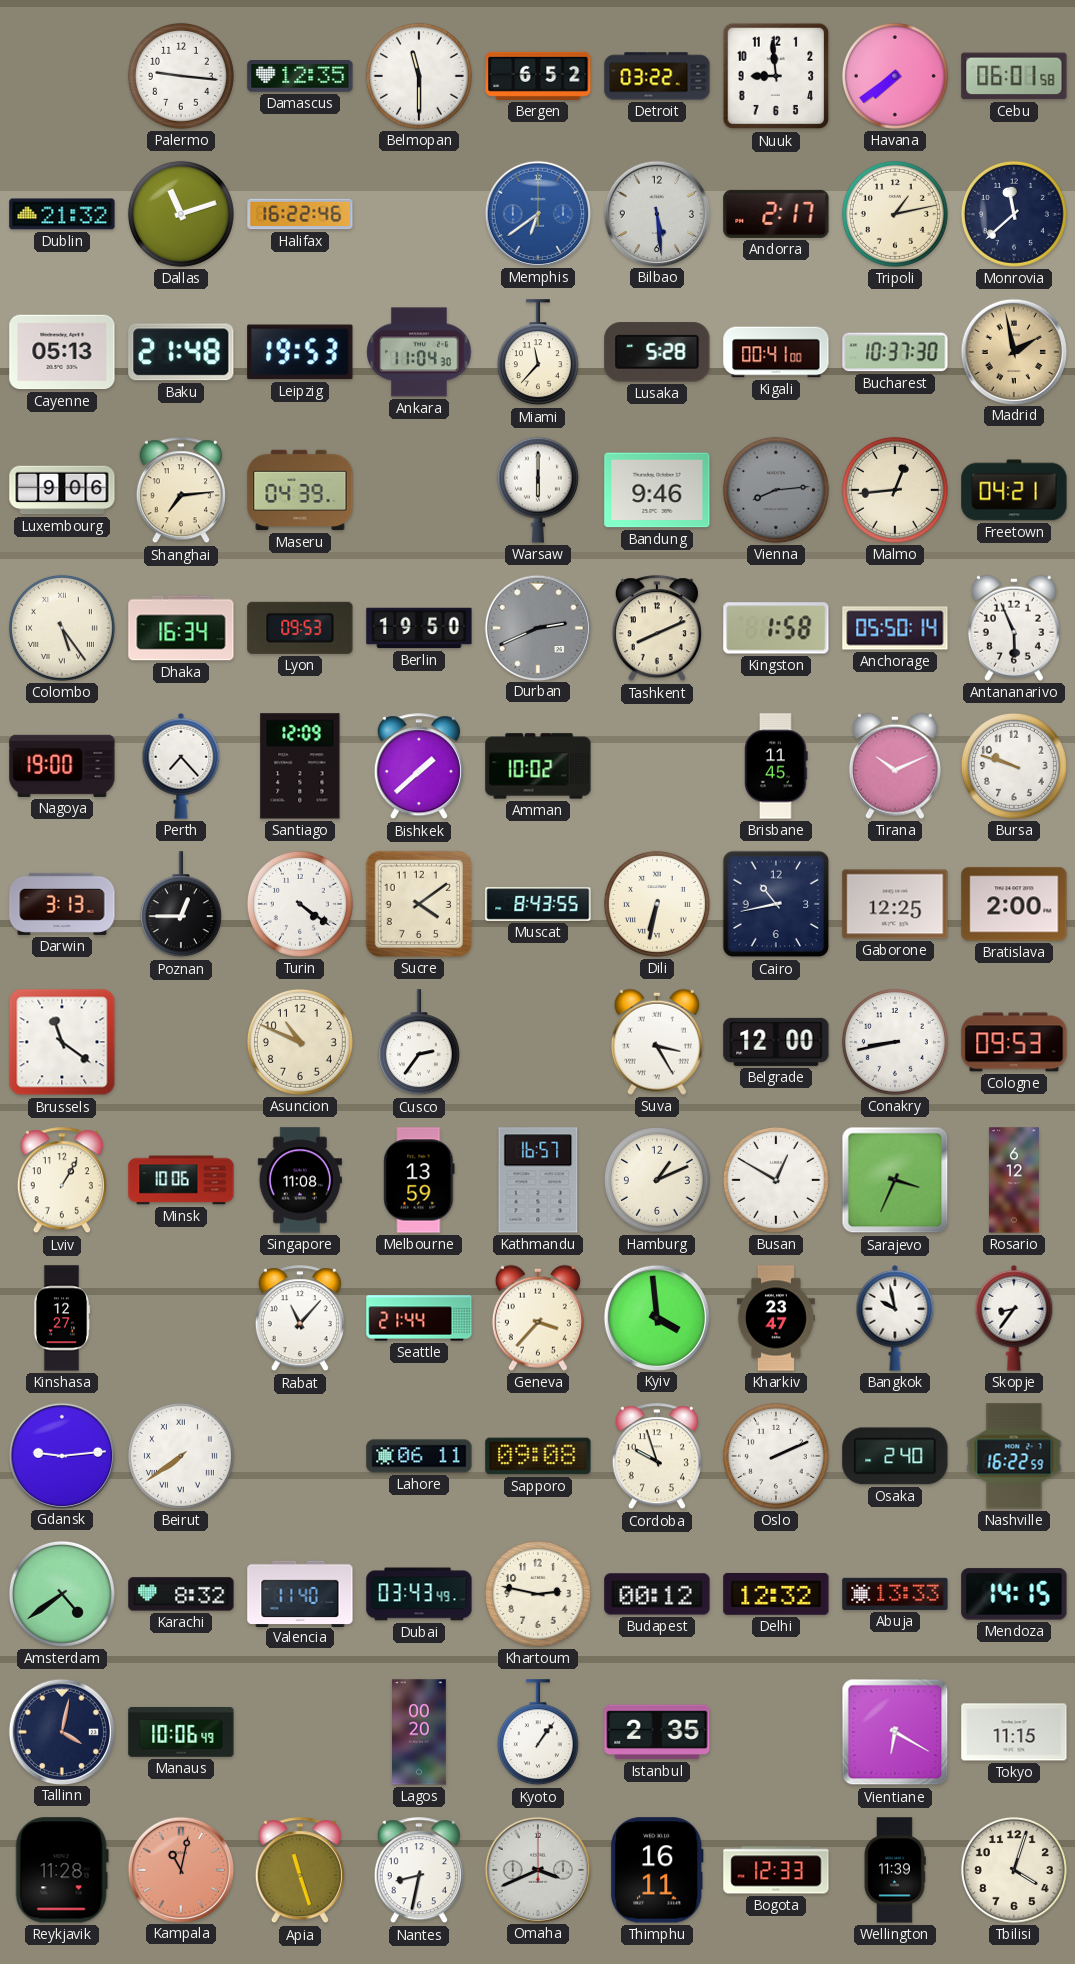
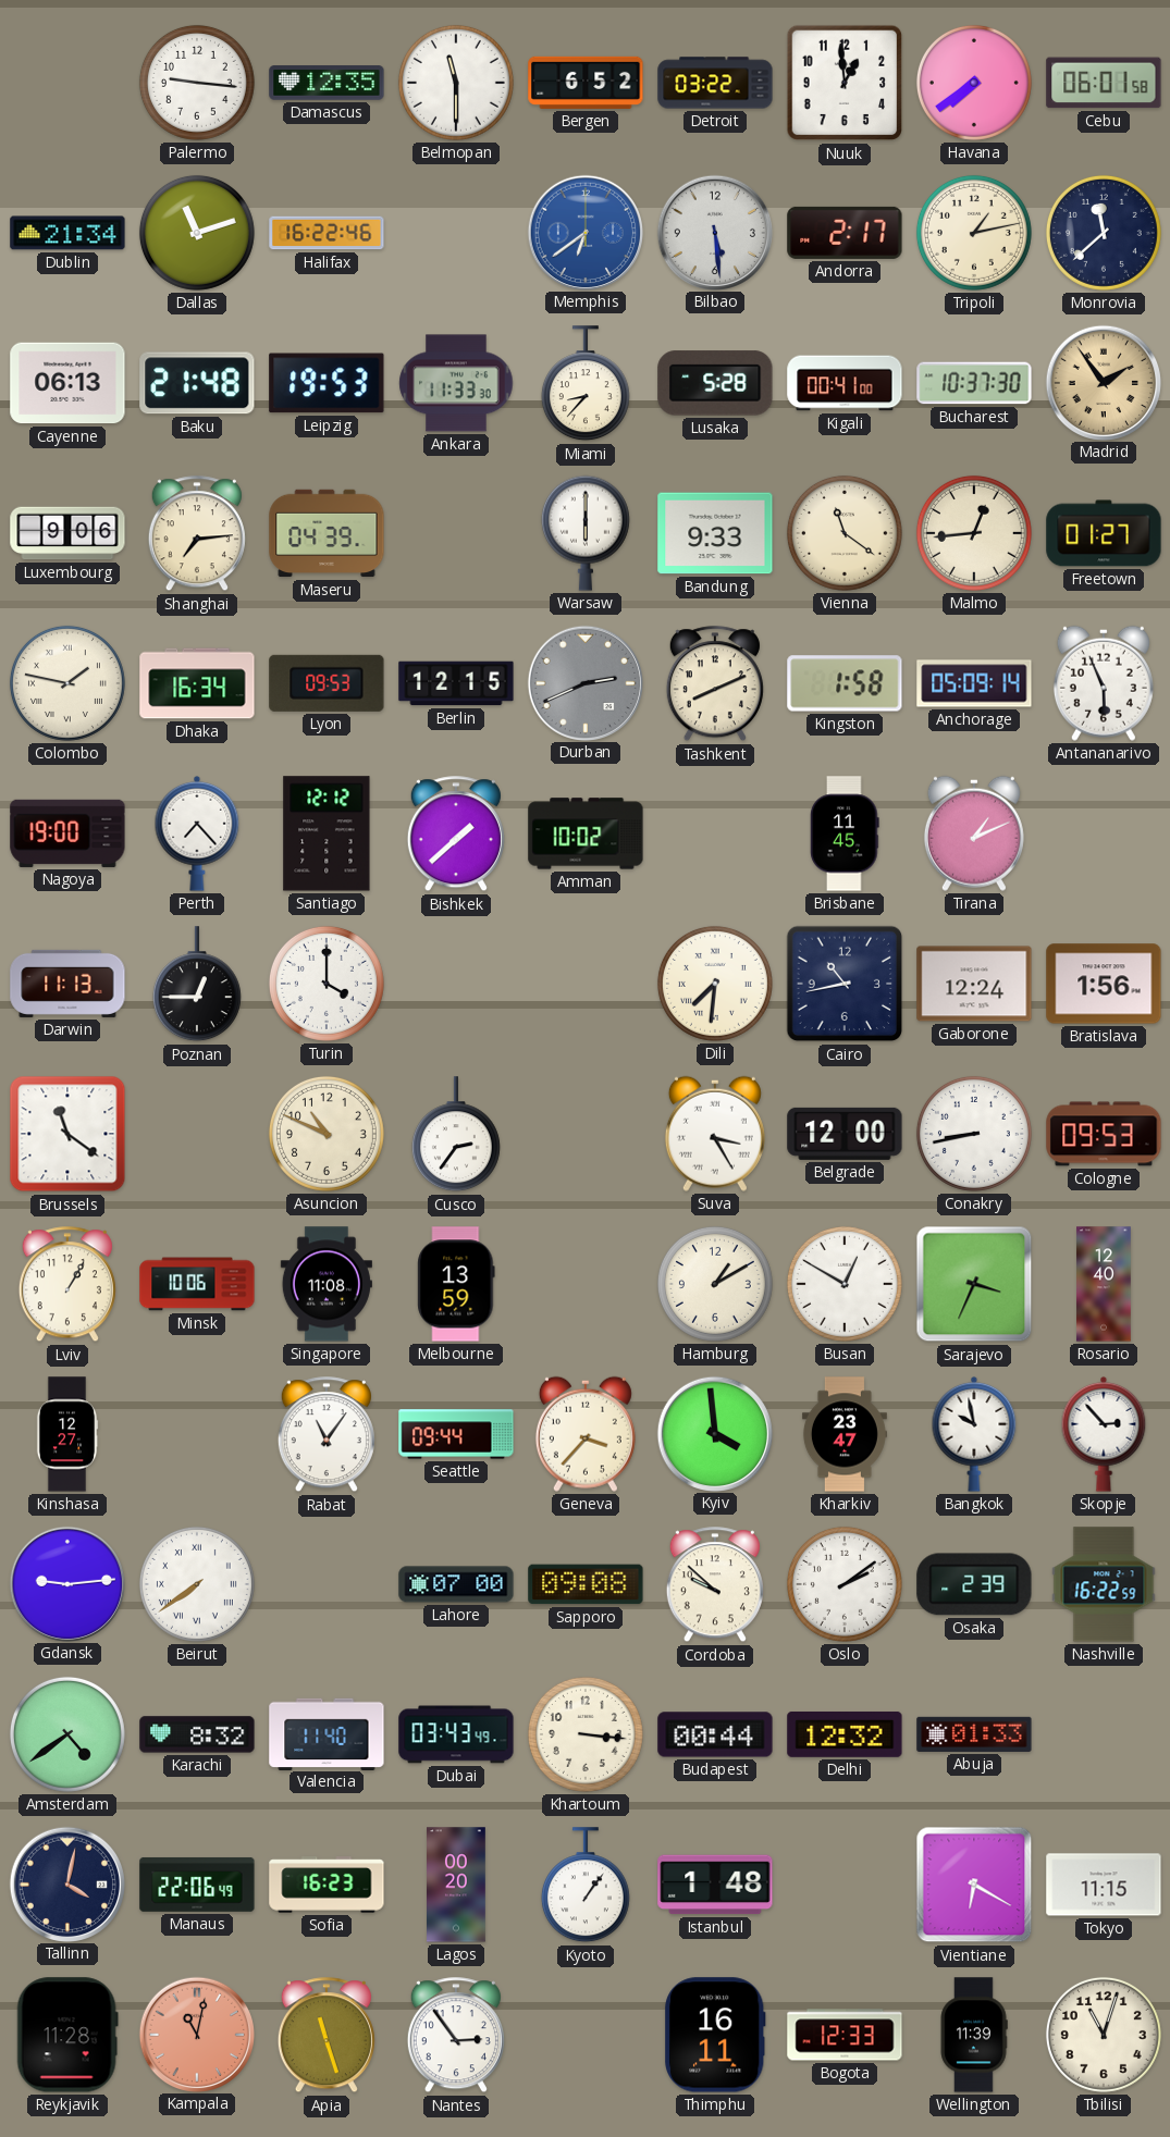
Nuuk: 8:59 -> 12:59
Dublin: 21:32 -> 21:34
Cayenne: 05:13 -> 06:13
Ankara: 11:04 -> 11:33
Miami: 11:37 -> 8:37
Madrid: 1:58 -> 1:54
Bandung: 9:46 -> 9:33
Vienna: 8:14 -> 11:21
Vienna dial: grey -> cream
Freetown: 04:21 -> 01:27
Colombo: 5:24 -> 1:47
Berlin: 19:50 -> 12:15
Anchorage: 05:50 -> 05:09
Santiago: 12:09 -> 12:12
Tirana: 10:11 -> 1:11
Bursa: 9:48 -> none
Darwin: 3:13 -> 11:13
Turin: 4:21 -> 4:00
Sucre: 4:09 -> none
Muscat: 8:43 -> none
Dili: 6:32 -> 7:31
Gaborone: 12:25 -> 12:24
Bratislava: 2:00 -> 1:56
Kathmandu: 16:57 -> none
Hamburg: 1:11 -> 1:10
Rosario: 6:12 -> 12:40
Rabat: 11:07 -> 11:06
Seattle: 21:44 -> 09:44
Skopje: 8:36 -> 2:53
Lahore: 06:11 -> 07:00
Cordoba: 9:57 -> 9:52
Oslo: 2:11 -> 2:09
Osaka: 2:40 -> 2:39
Khartoum: 2:47 -> 3:16
Budapest: 00:12 -> 00:44
Abuja: 13:33 -> 01:33
Mendoza: 14:15 -> none
Manaus: 10:06 -> 22:06
Sofia: none -> 16:23
Istanbul: 2:35 -> 1:48
Nantes: 8:32 -> 2:54
Omaha: 3:41 -> none
Tbilisi: 4:03 -> 11:03
